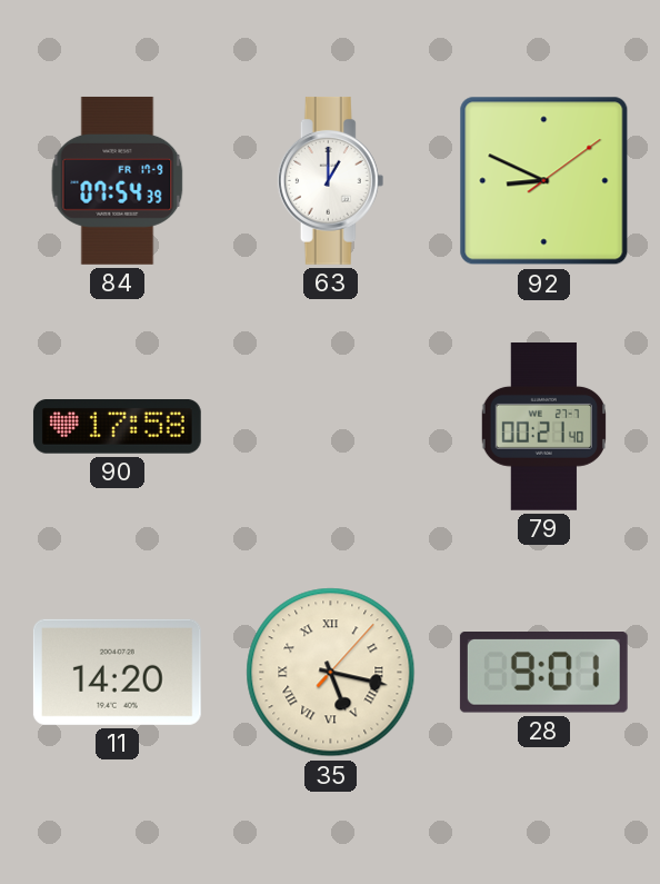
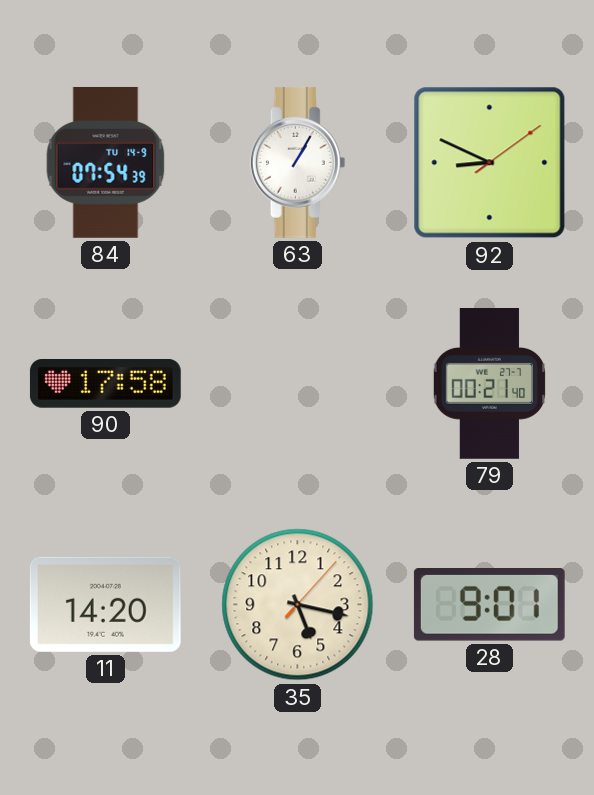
84 date: FR 17-9 -> TU 14-9
63: 1:00 -> 1:05
35 numerals: Roman -> Arabic
